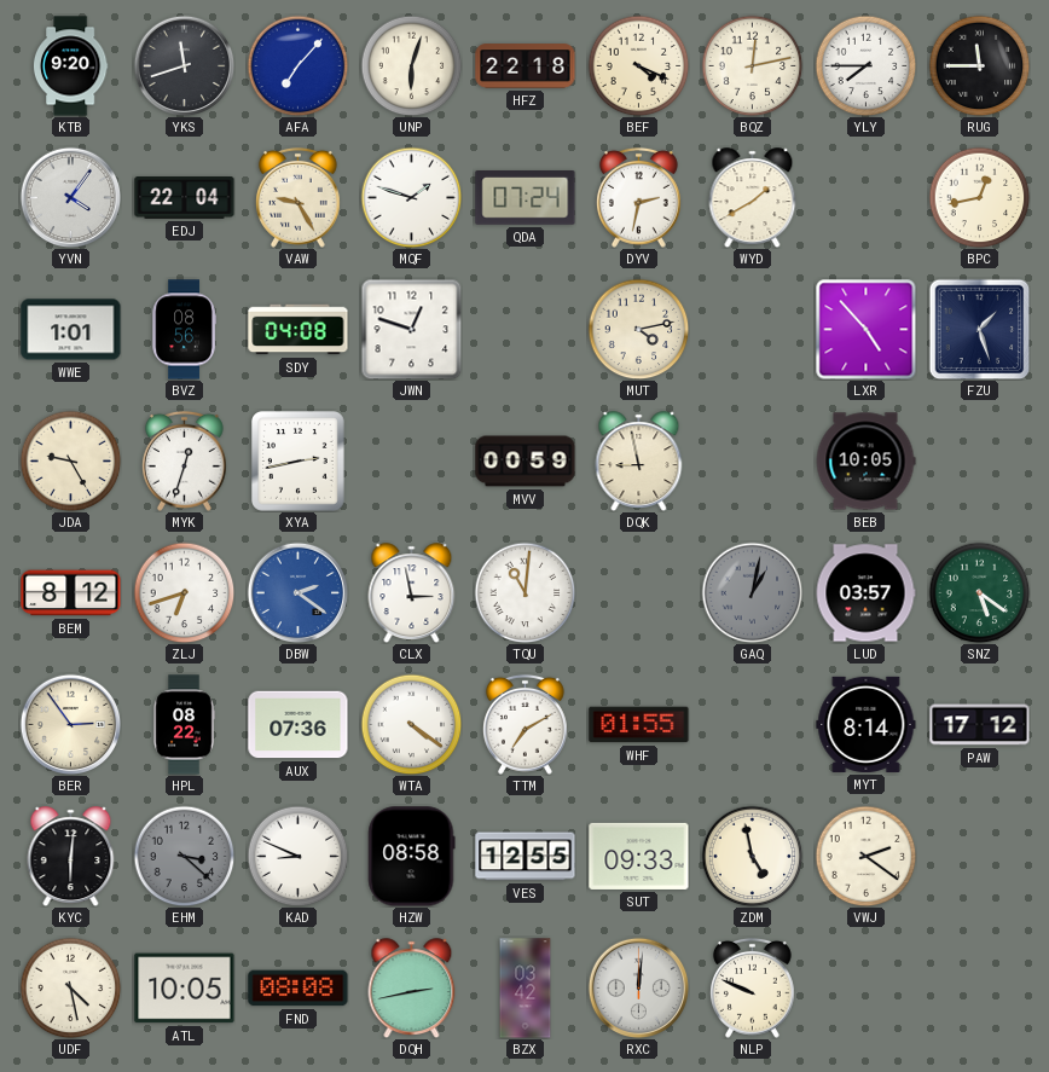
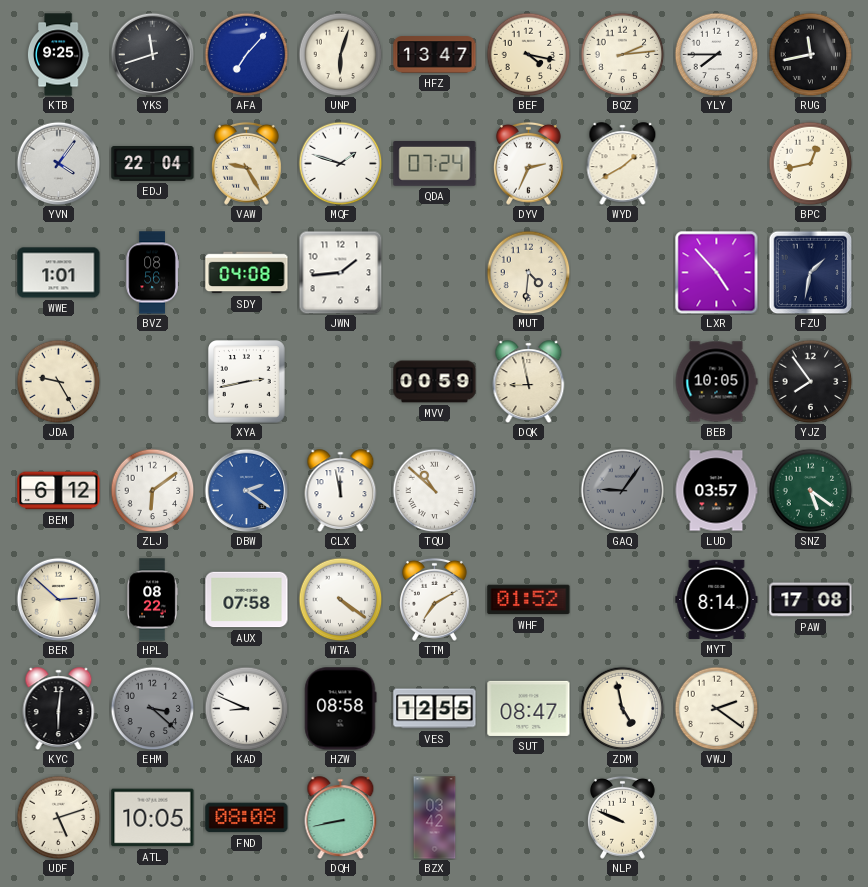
KTB: 9:20 -> 9:25
HFZ: 22:18 -> 13:47
BEF: 4:19 -> 4:17
BQZ: 12:13 -> 2:14
RUG: 11:45 -> 11:43
DYV: 2:32 -> 2:34
JWN: 12:48 -> 1:44
MUT: 4:13 -> 4:31
FZU: 1:27 -> 1:32
MYK: 12:33 -> none
YJZ: none -> 7:54
BEM: 8:12 -> 6:12
ZLJ: 6:42 -> 6:09
CLX: 2:58 -> 11:58
TQU: 11:01 -> 10:52
GAQ: 1:02 -> 9:06
BER: 2:54 -> 2:52
AUX: 07:36 -> 07:58
WHF: 01:55 -> 01:52
PAW: 17:12 -> 17:08
SUT: 09:33 -> 08:47
UDF: 4:28 -> 5:12
DQH: 2:43 -> 8:43
RXC: 12:01 -> none
